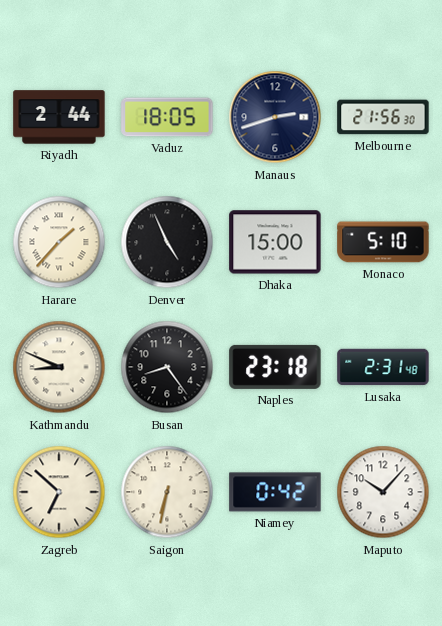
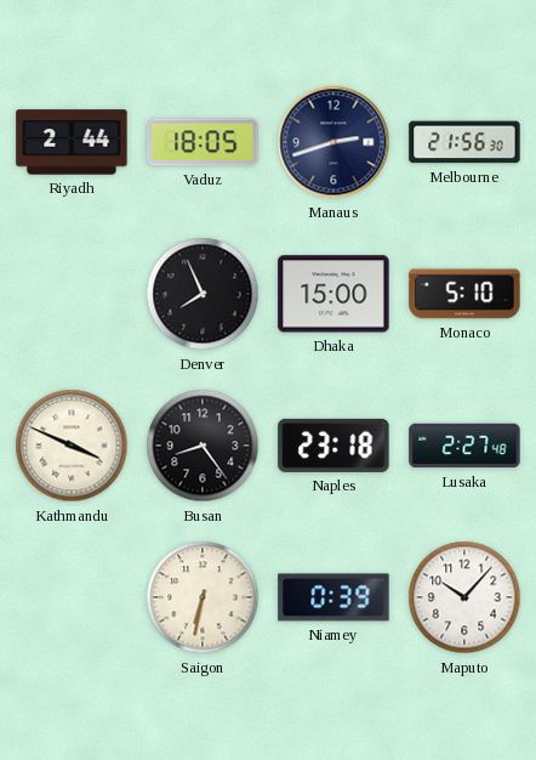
Harare: 1:37 -> none
Denver: 4:56 -> 7:56
Kathmandu: 8:49 -> 3:49
Lusaka: 2:31 -> 2:27
Zagreb: 6:52 -> none
Niamey: 0:42 -> 0:39
